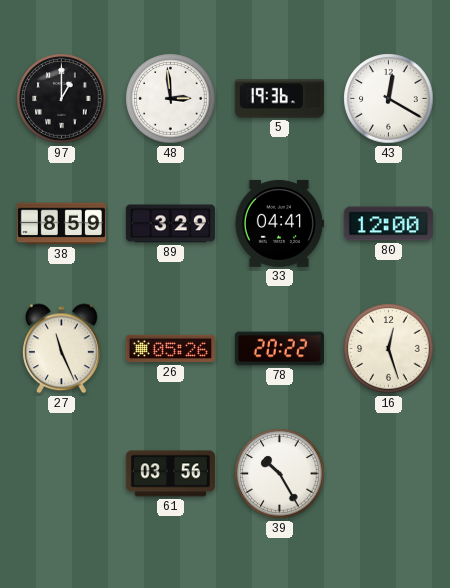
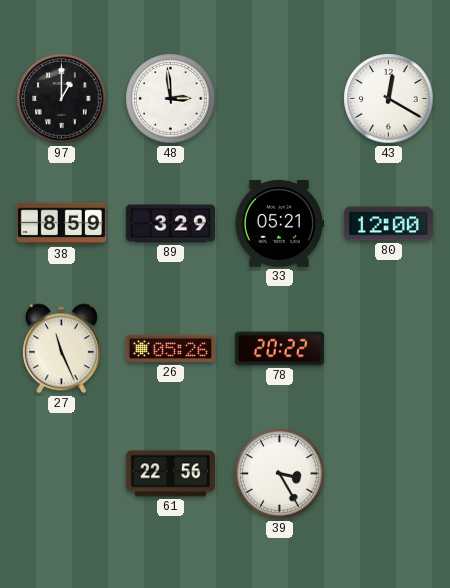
5: 19:36 -> none
33: 04:41 -> 05:21
16: 12:27 -> none
61: 03:56 -> 22:56
39: 10:25 -> 3:25
